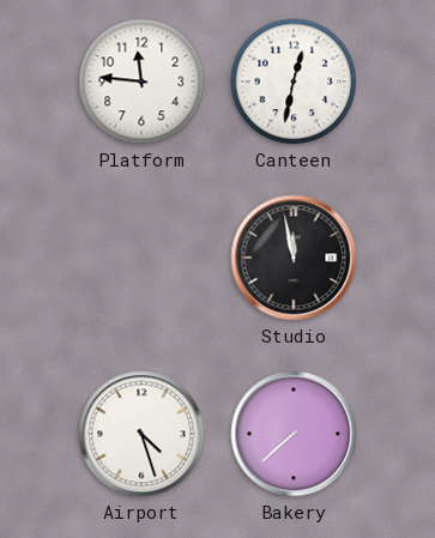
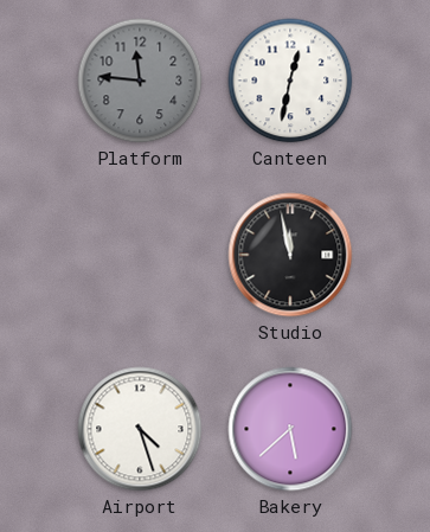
Platform dial: white -> grey
Bakery: 7:38 -> 5:38
